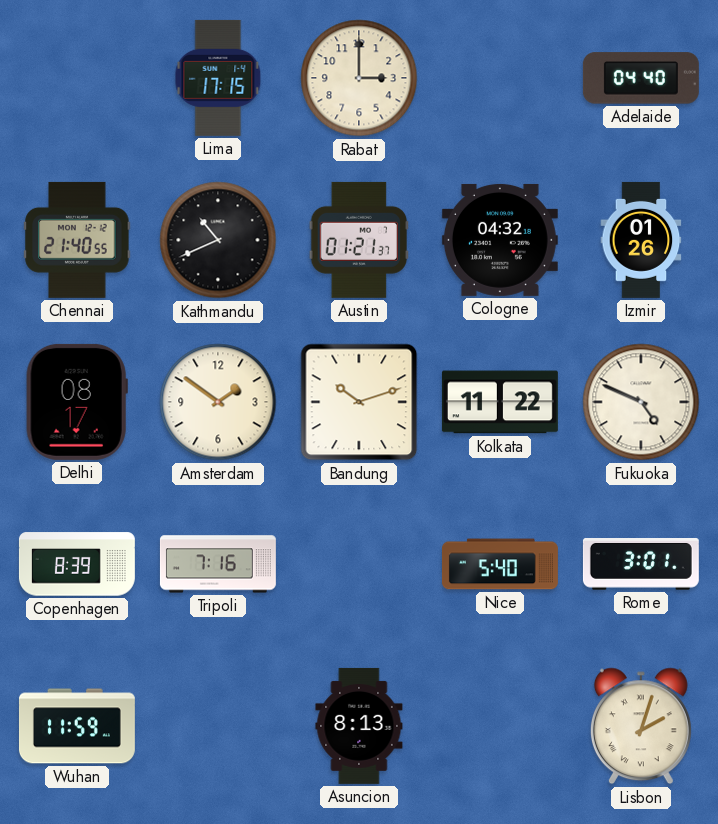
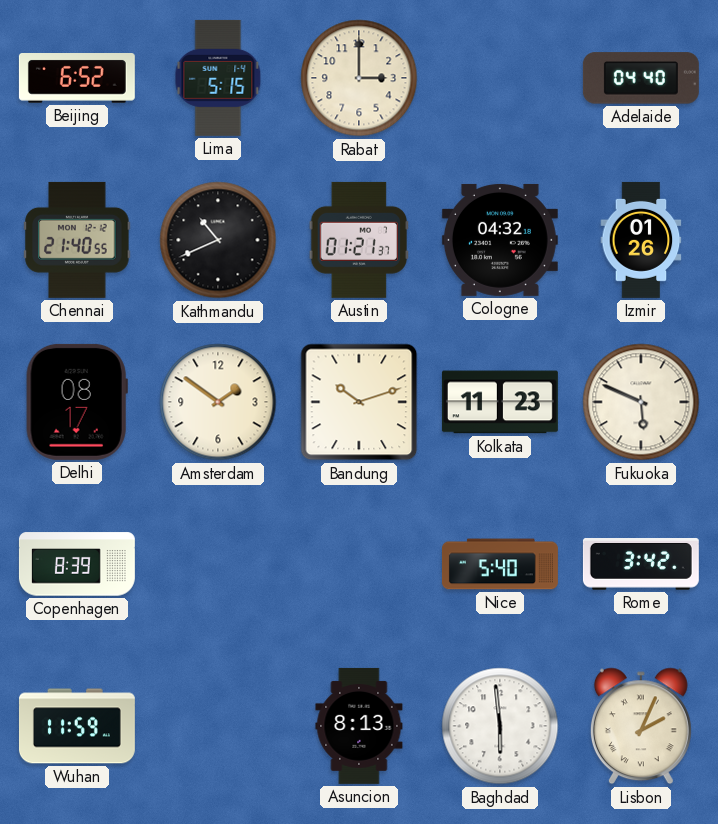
Beijing: none -> 6:52
Lima: 17:15 -> 5:15
Kolkata: 11:22 -> 11:23
Fukuoka: 4:49 -> 5:49
Tripoli: 7:16 -> none
Rome: 3:01 -> 3:42
Baghdad: none -> 5:59
Lisbon: 2:03 -> 2:04
